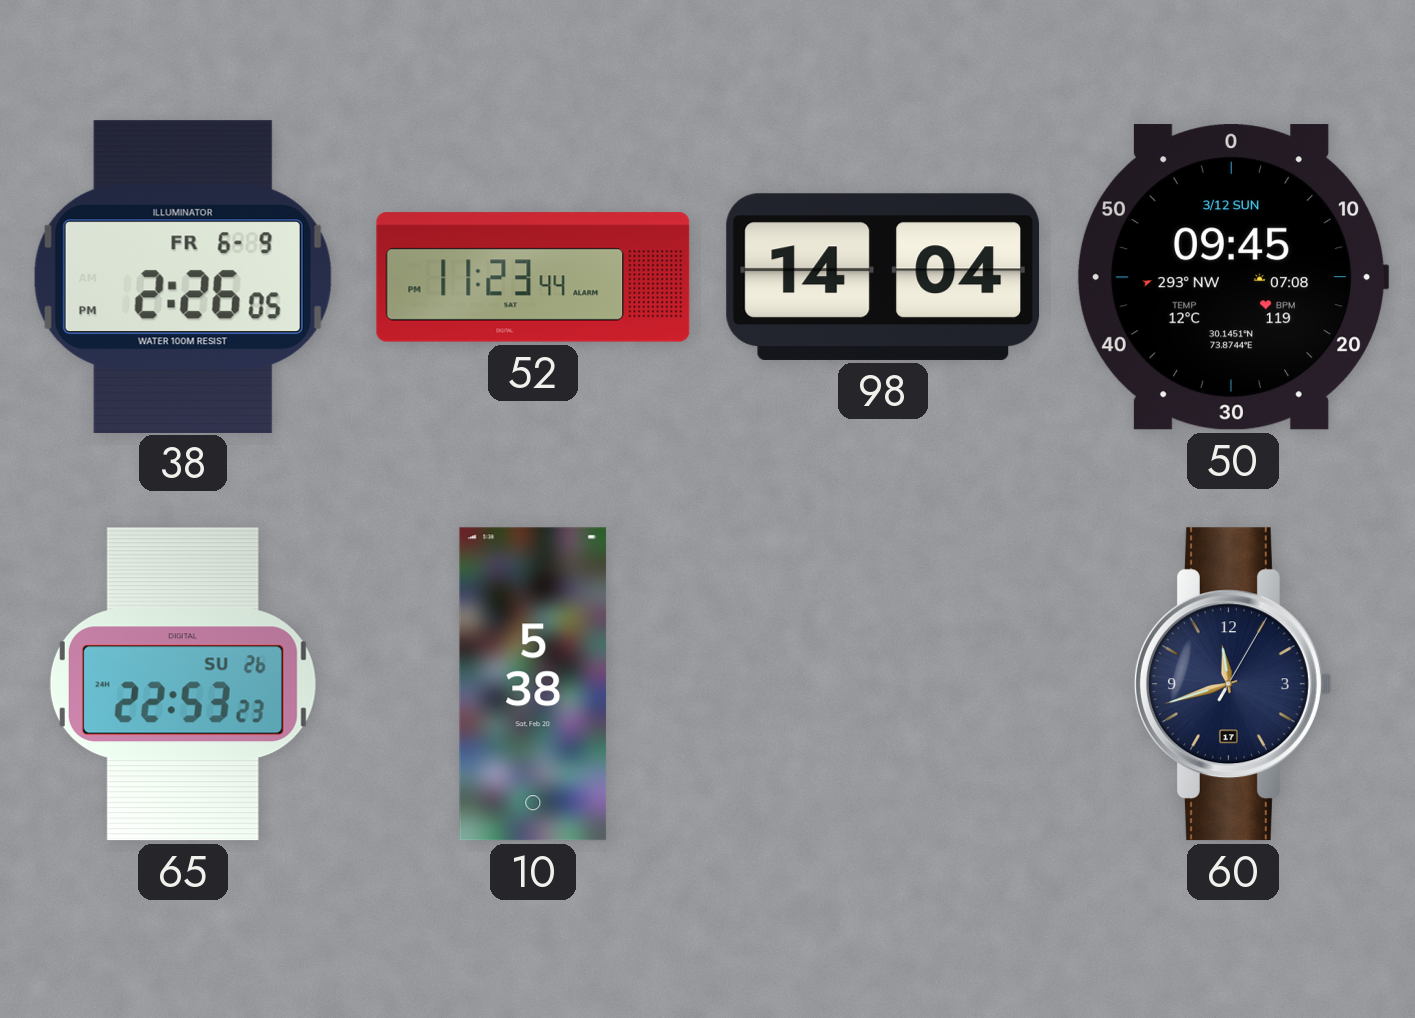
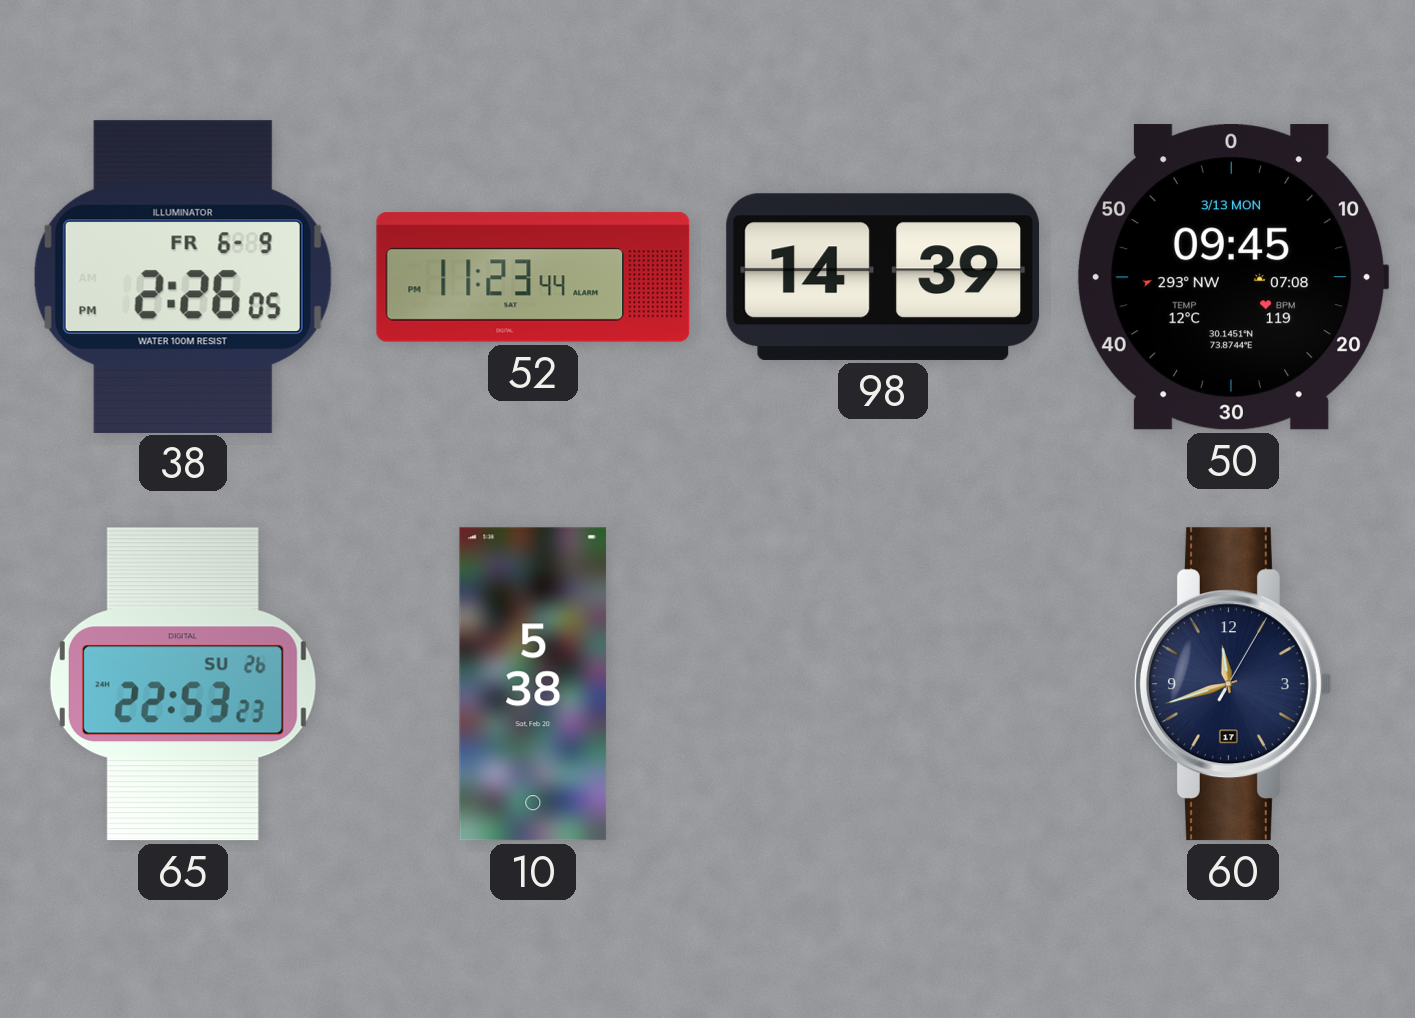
98: 14:04 -> 14:39
50 date: 3/12 SUN -> 3/13 MON
